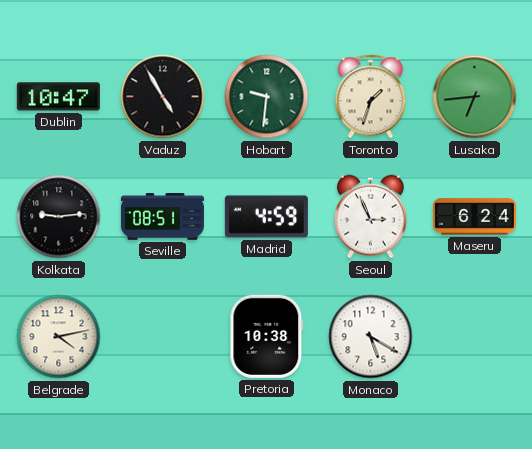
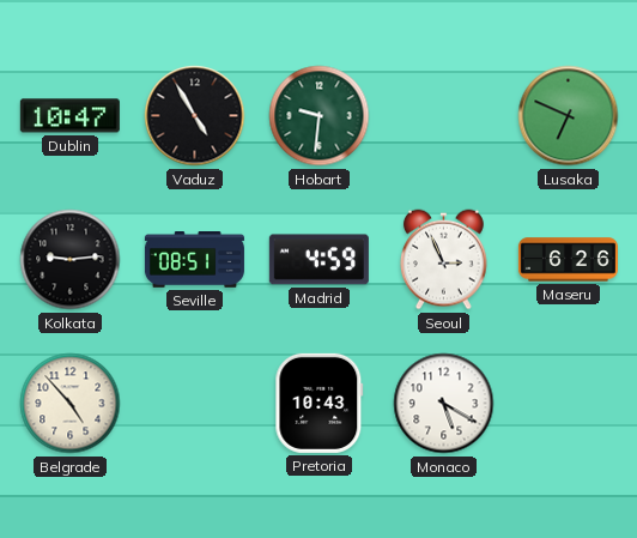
Toronto: 1:33 -> none
Lusaka: 6:44 -> 6:49
Maseru: 6:24 -> 6:26
Belgrade: 4:13 -> 4:53
Pretoria: 10:38 -> 10:43
